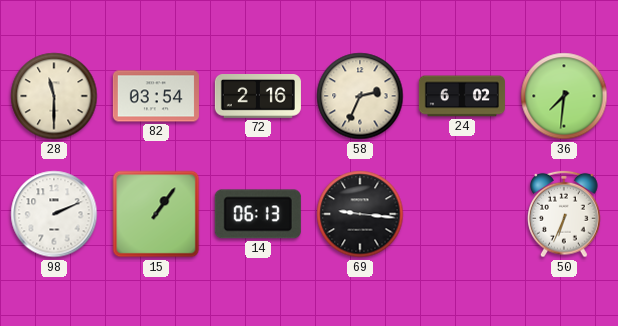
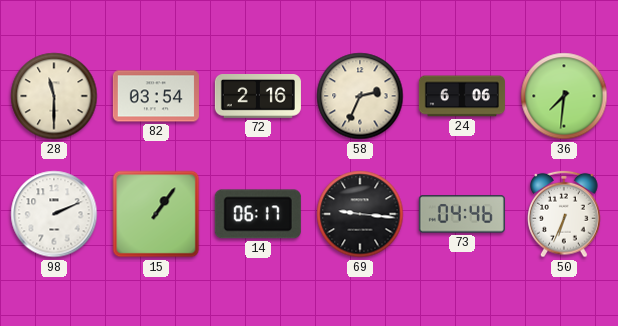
24: 6:02 -> 6:06
14: 06:13 -> 06:17
73: none -> 04:46
